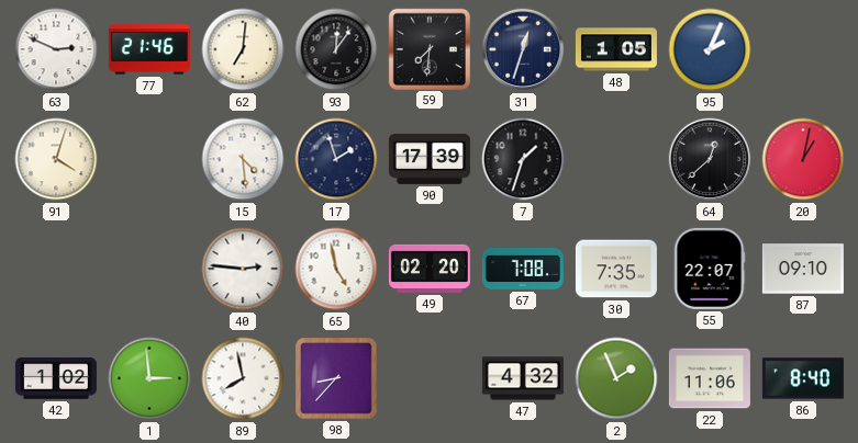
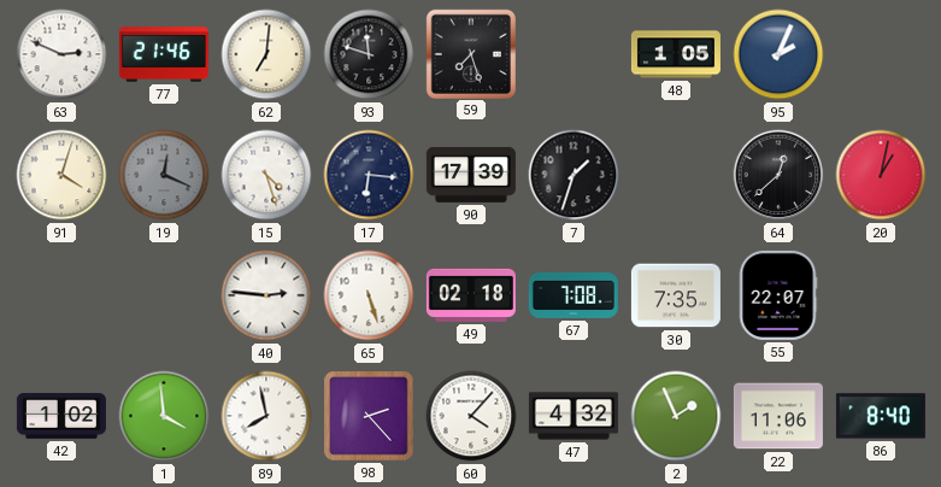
93: 12:06 -> 11:48
59: 7:31 -> 7:27
31: 12:33 -> none
19: none -> 12:19
15: 4:29 -> 4:27
17: 1:57 -> 6:16
65: 4:58 -> 5:27
49: 02:20 -> 02:18
87: 09:10 -> none
1: 2:59 -> 3:59
98: 8:37 -> 2:23
60: none -> 4:07
